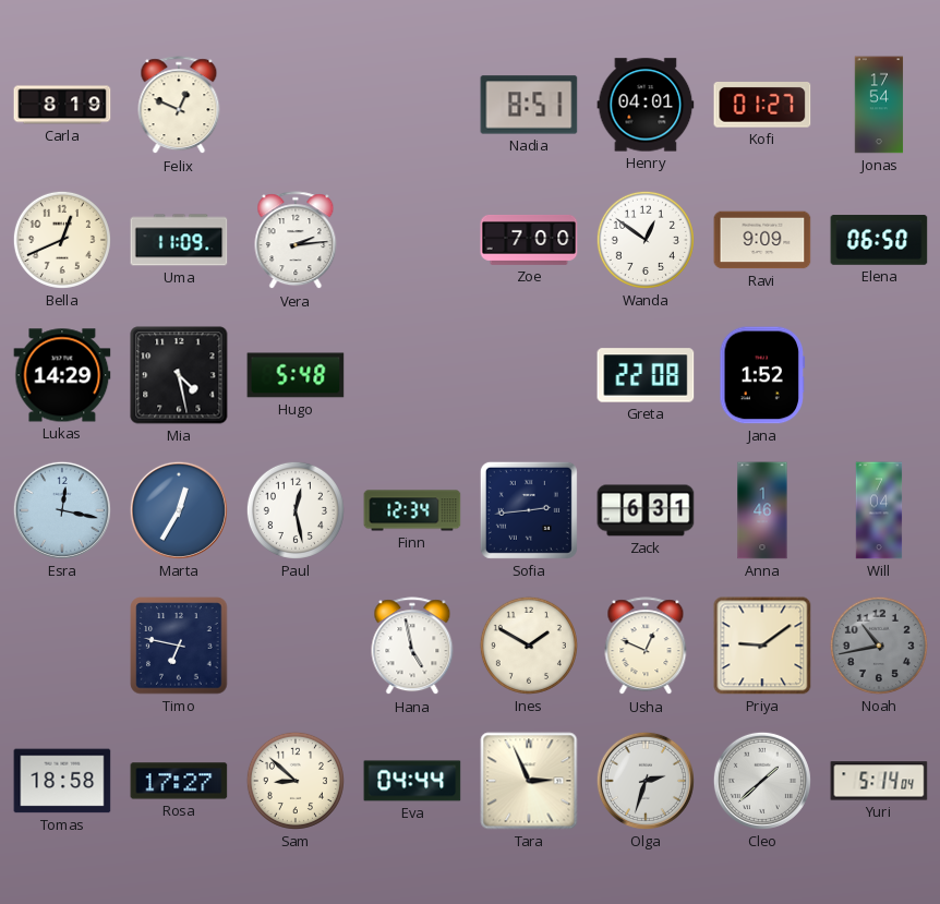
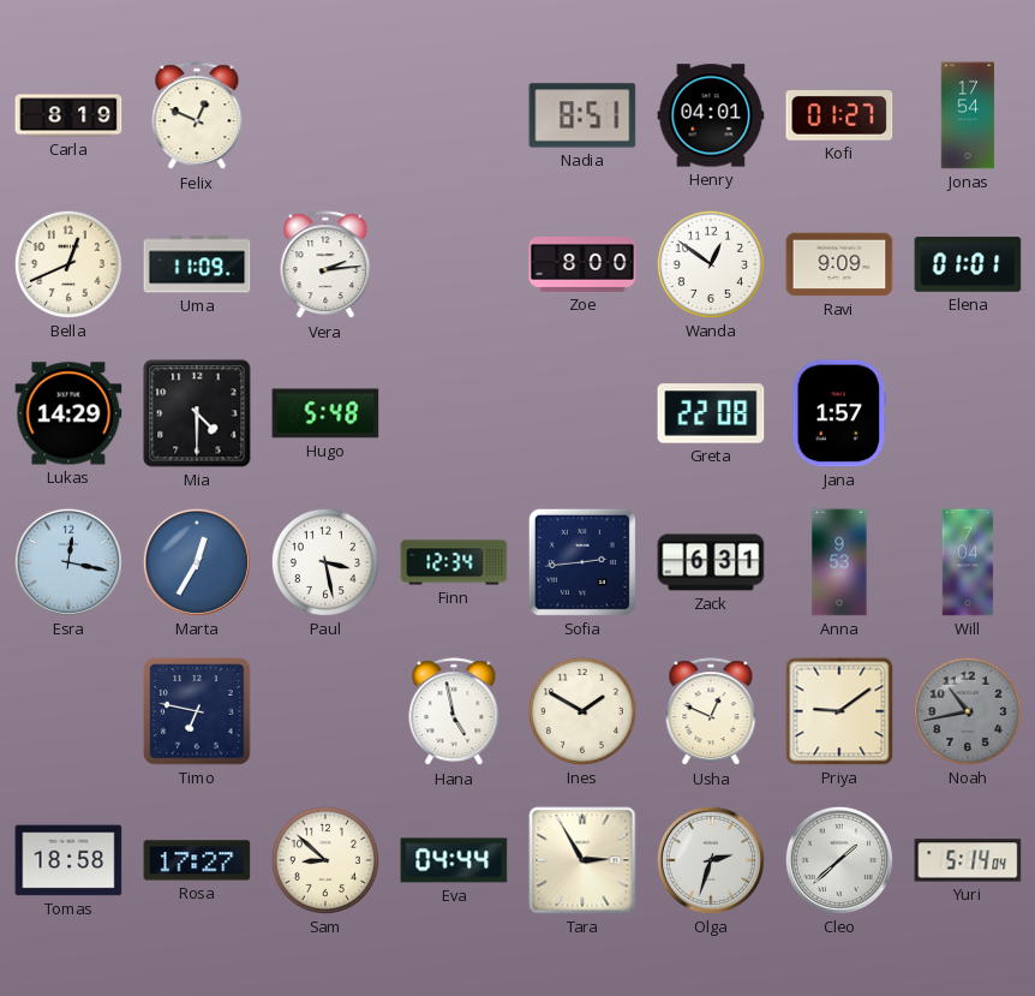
Zoe: 7:00 -> 8:00
Elena: 06:50 -> 01:01
Mia: 4:28 -> 4:30
Jana: 1:52 -> 1:57
Paul: 12:28 -> 3:28
Anna: 1:46 -> 9:53
Tara: 2:56 -> 2:55
